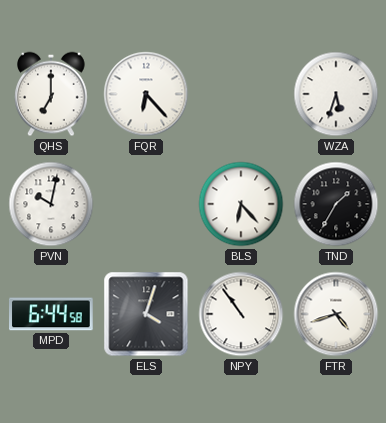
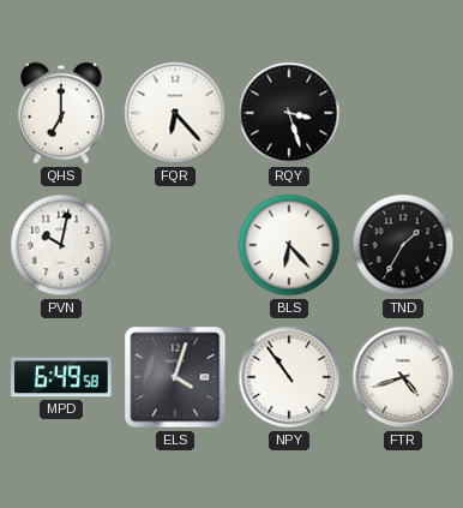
RQY: none -> 3:27
WZA: 5:33 -> none
MPD: 6:44 -> 6:49
